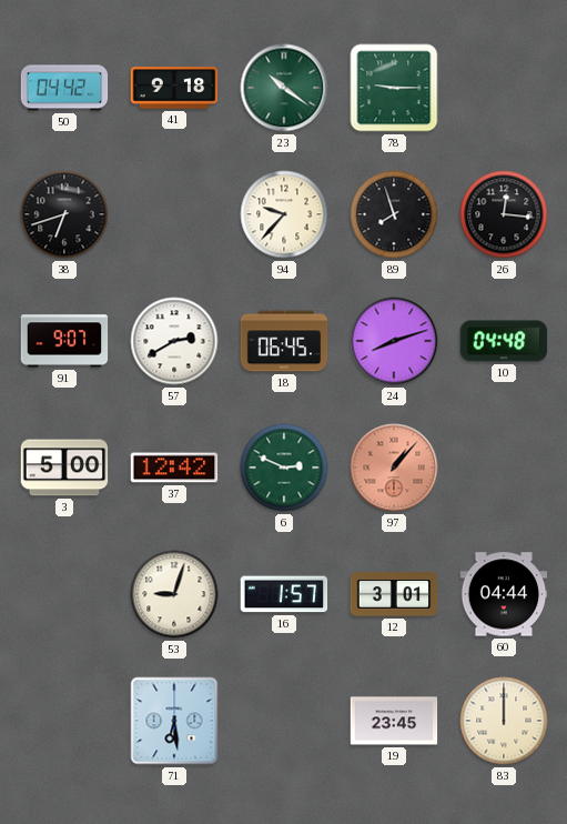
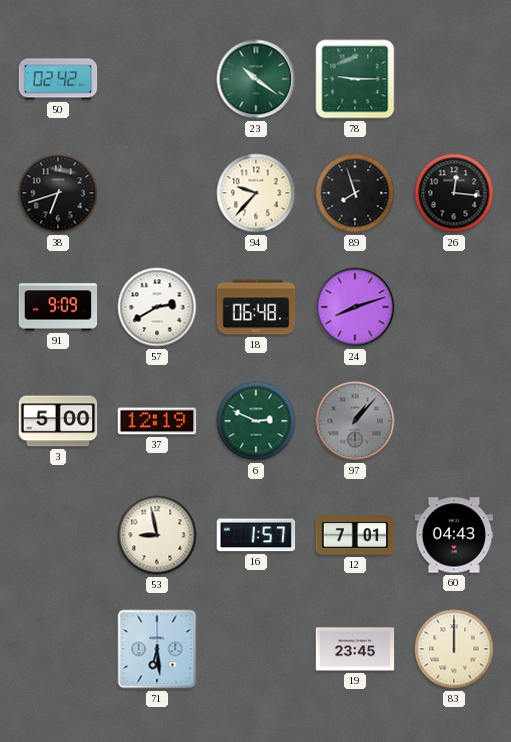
50: 04:42 -> 02:42
41: 9:18 -> none
91: 9:07 -> 9:09
18: 06:45 -> 06:48
10: 04:48 -> none
37: 12:42 -> 12:19
97 dial: salmon -> grey
53: 9:03 -> 8:58
12: 3:01 -> 7:01
60: 04:44 -> 04:43
